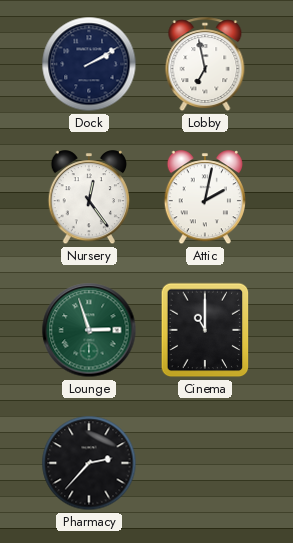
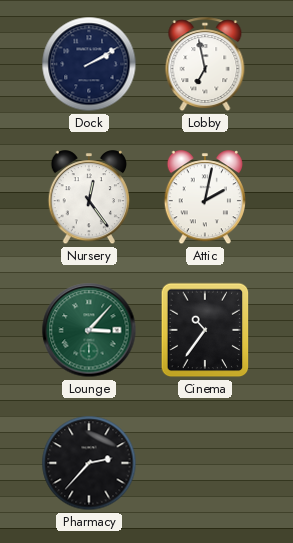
Lounge: 2:57 -> 3:07
Cinema: 11:00 -> 10:36
